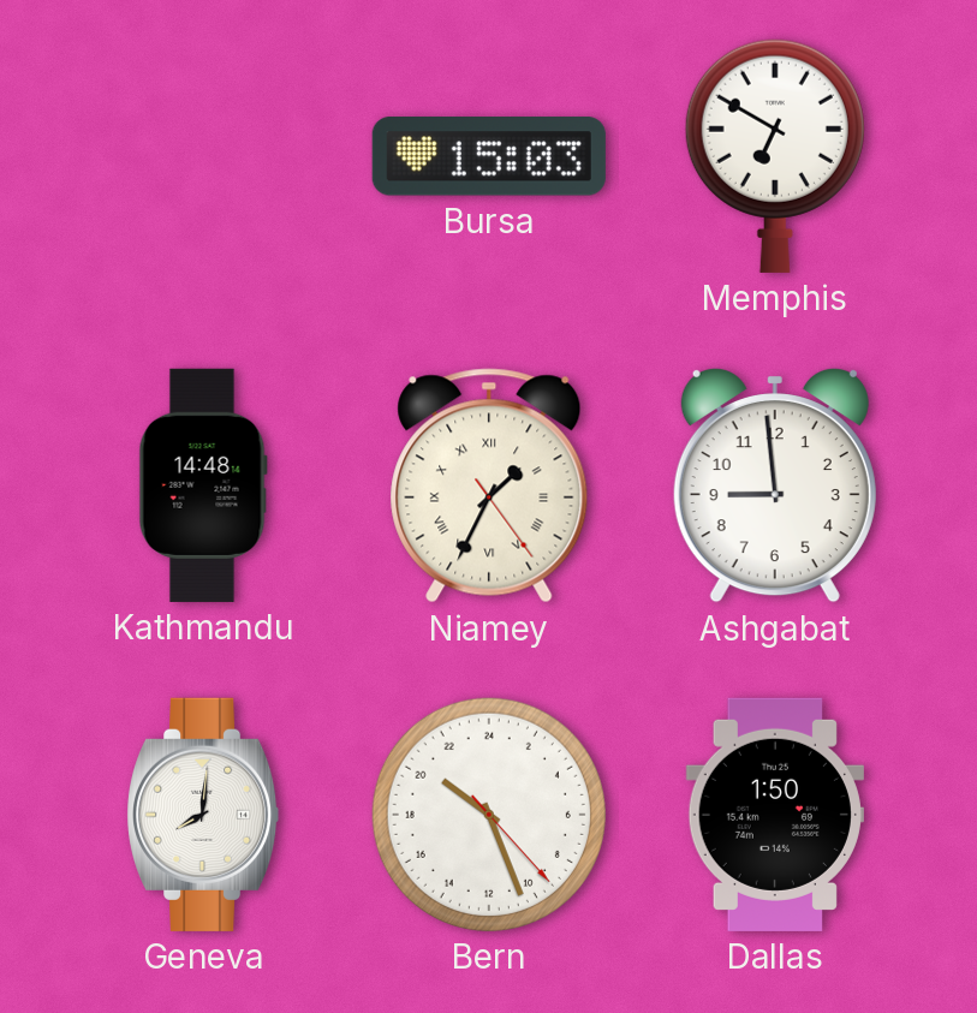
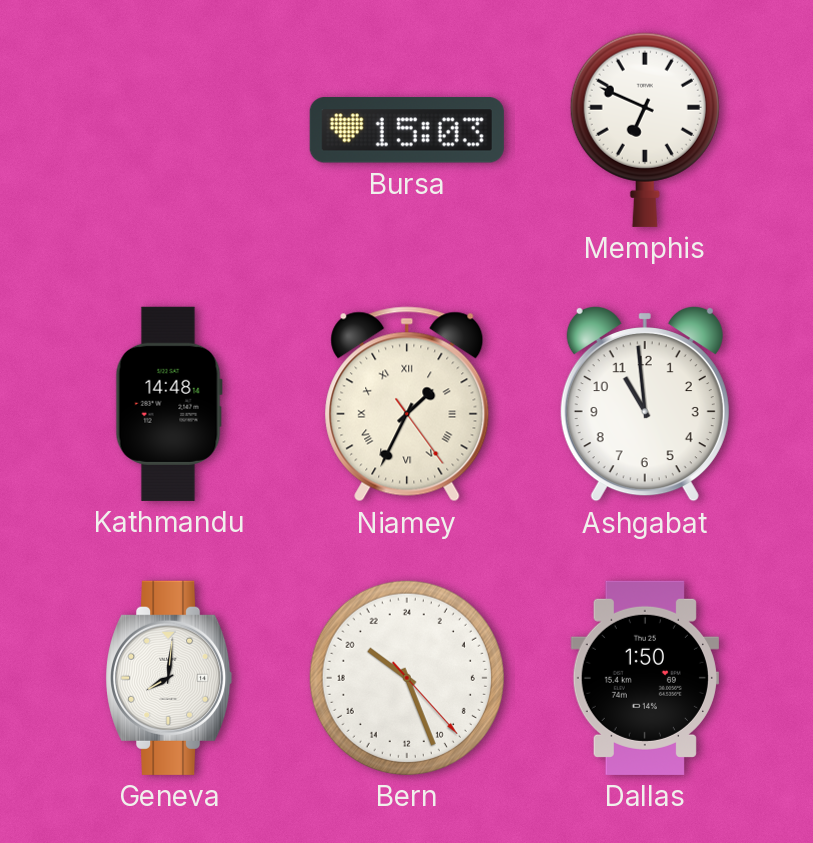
Memphis: 6:50 -> 6:49
Ashgabat: 8:59 -> 10:59
